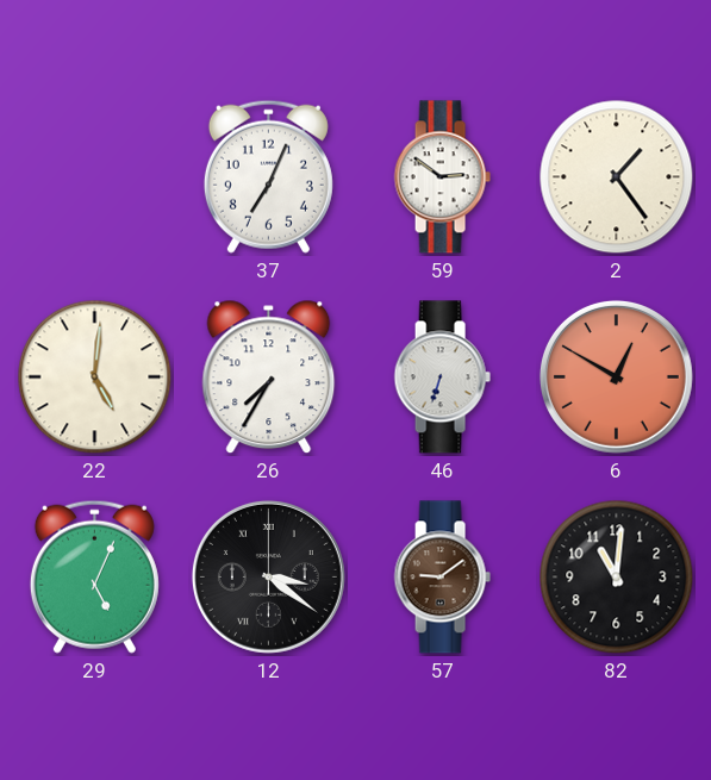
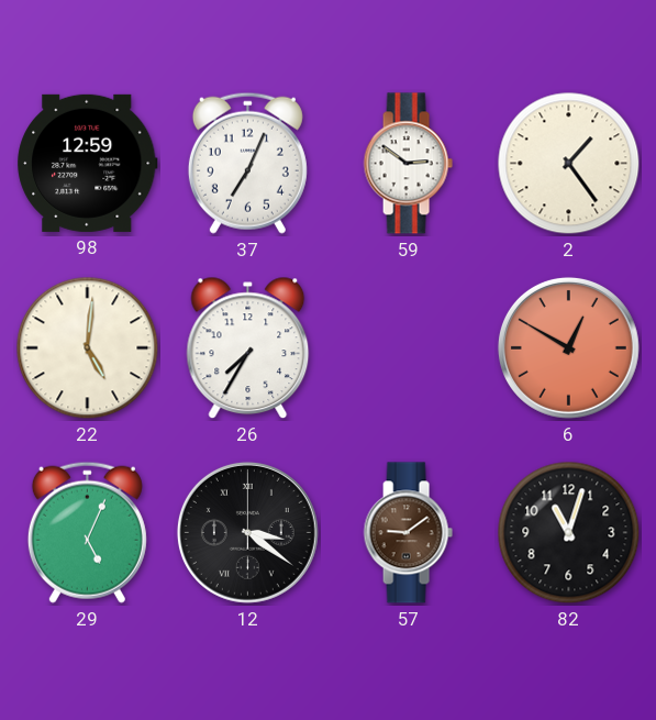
98: none -> 12:59
46: 6:33 -> none
82: 11:01 -> 11:03
